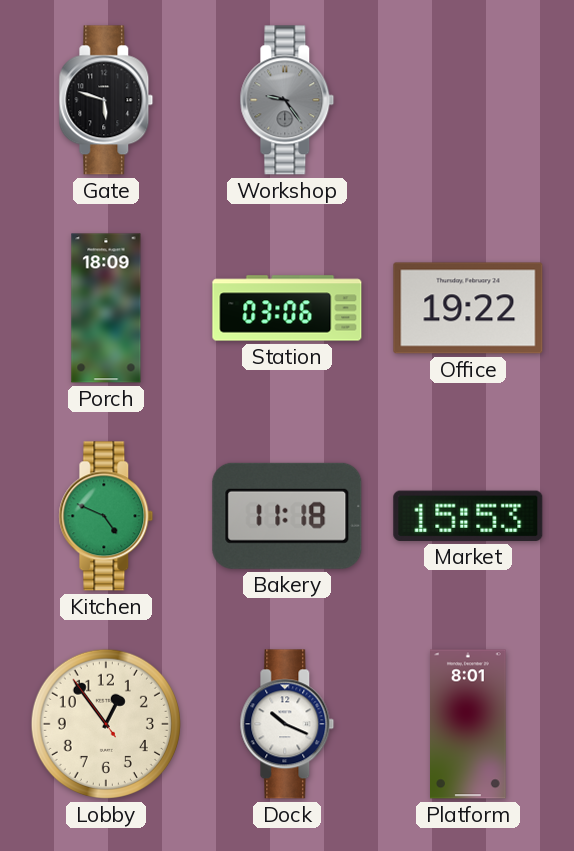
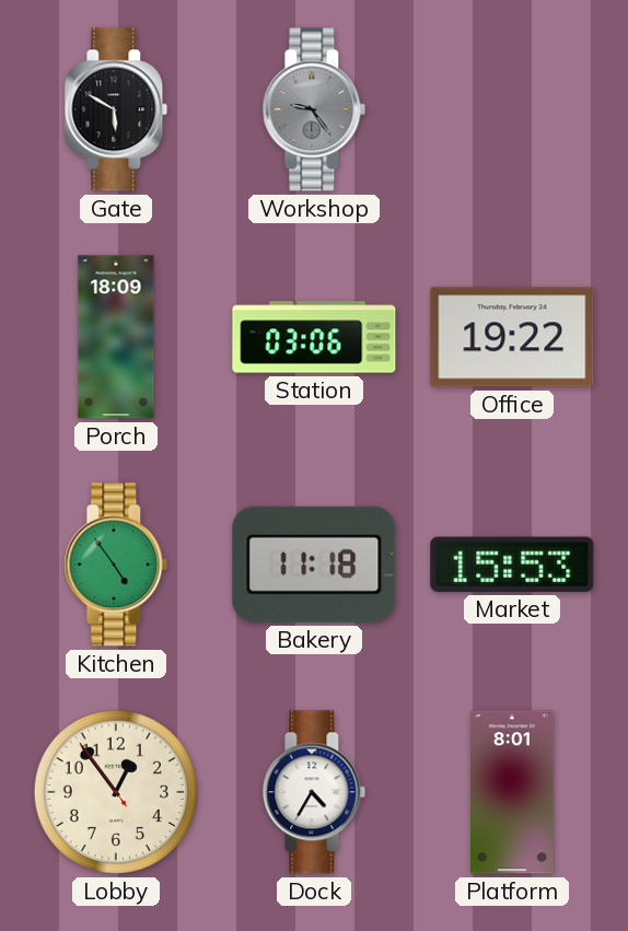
Gate: 5:48 -> 5:50
Kitchen: 4:49 -> 4:54
Dock: 10:19 -> 4:35
